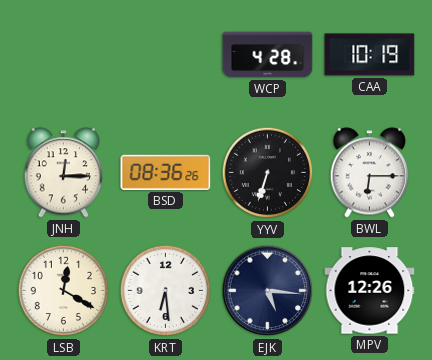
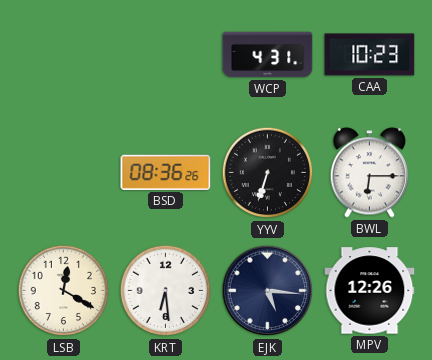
WCP: 4:28 -> 4:31
CAA: 10:19 -> 10:23
JNH: 12:15 -> none
